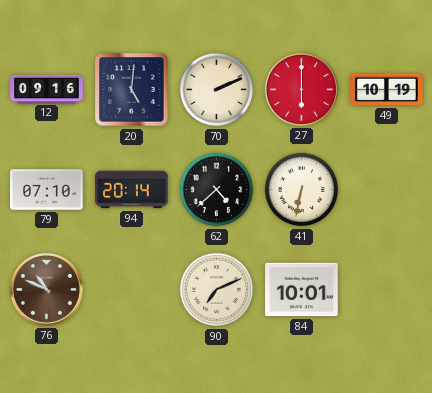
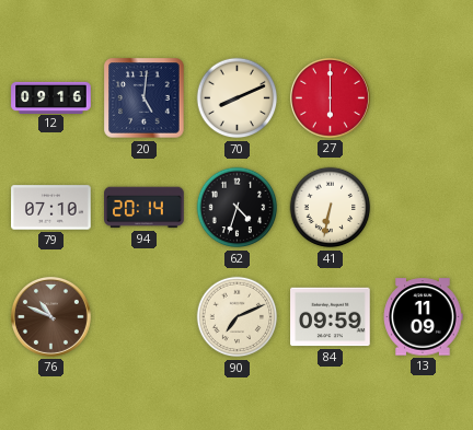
70: 2:11 -> 8:11
49: 10:19 -> none
62: 4:38 -> 4:33
84: 10:01 -> 09:59
13: none -> 11:09
